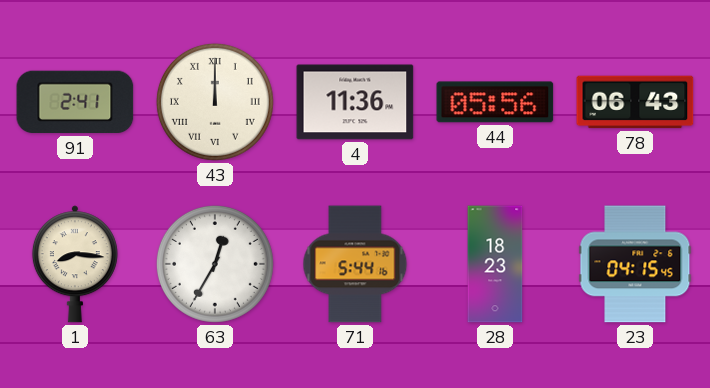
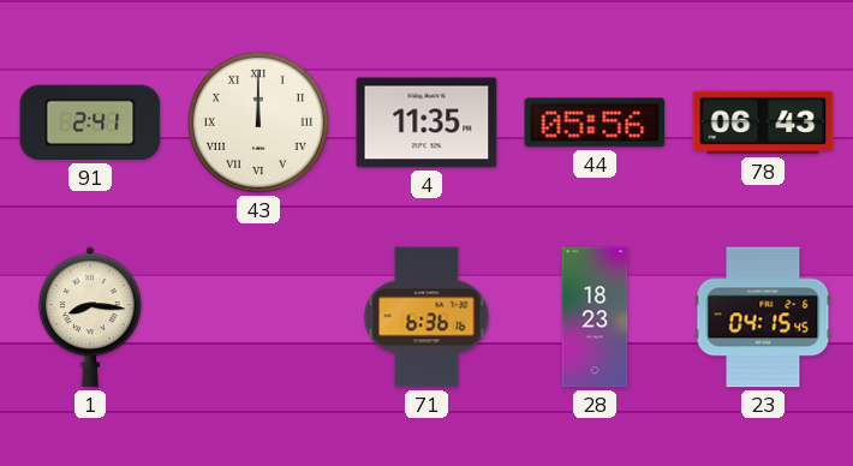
4: 11:36 -> 11:35
63: 12:35 -> none
71: 5:44 -> 6:36
